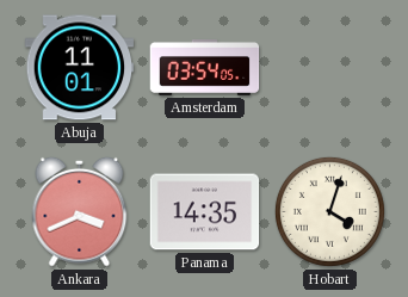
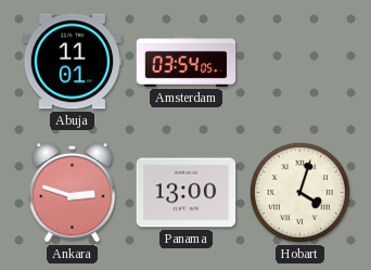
Ankara: 3:41 -> 2:48
Panama: 14:35 -> 13:00
